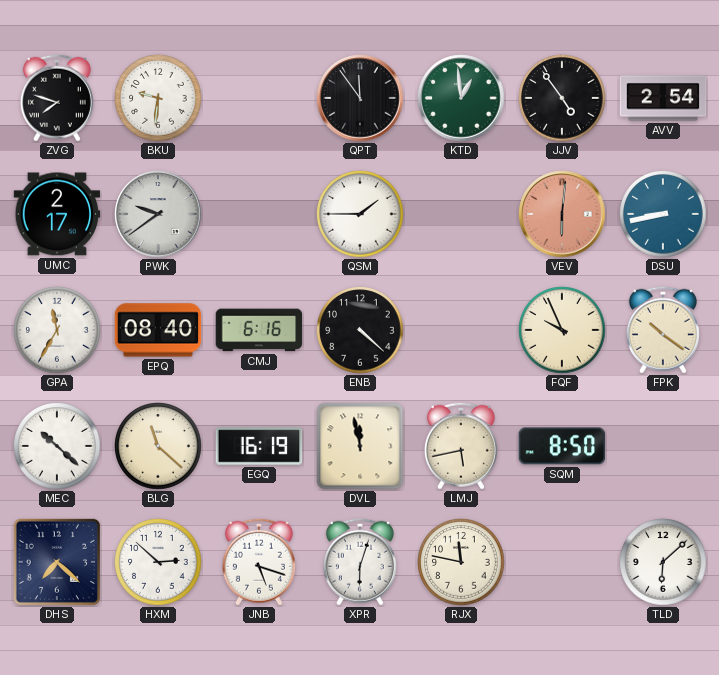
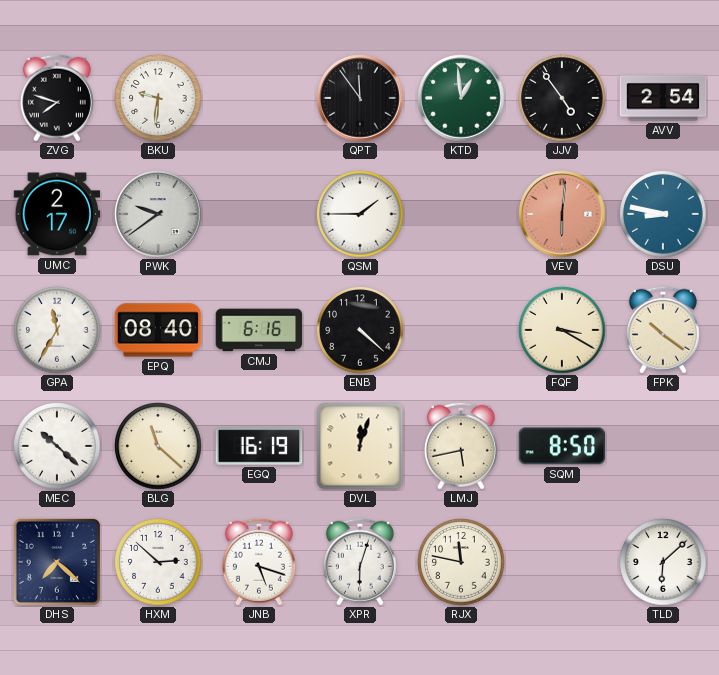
DSU: 8:43 -> 8:47
FQF: 9:56 -> 3:20
DVL: 11:58 -> 12:03
